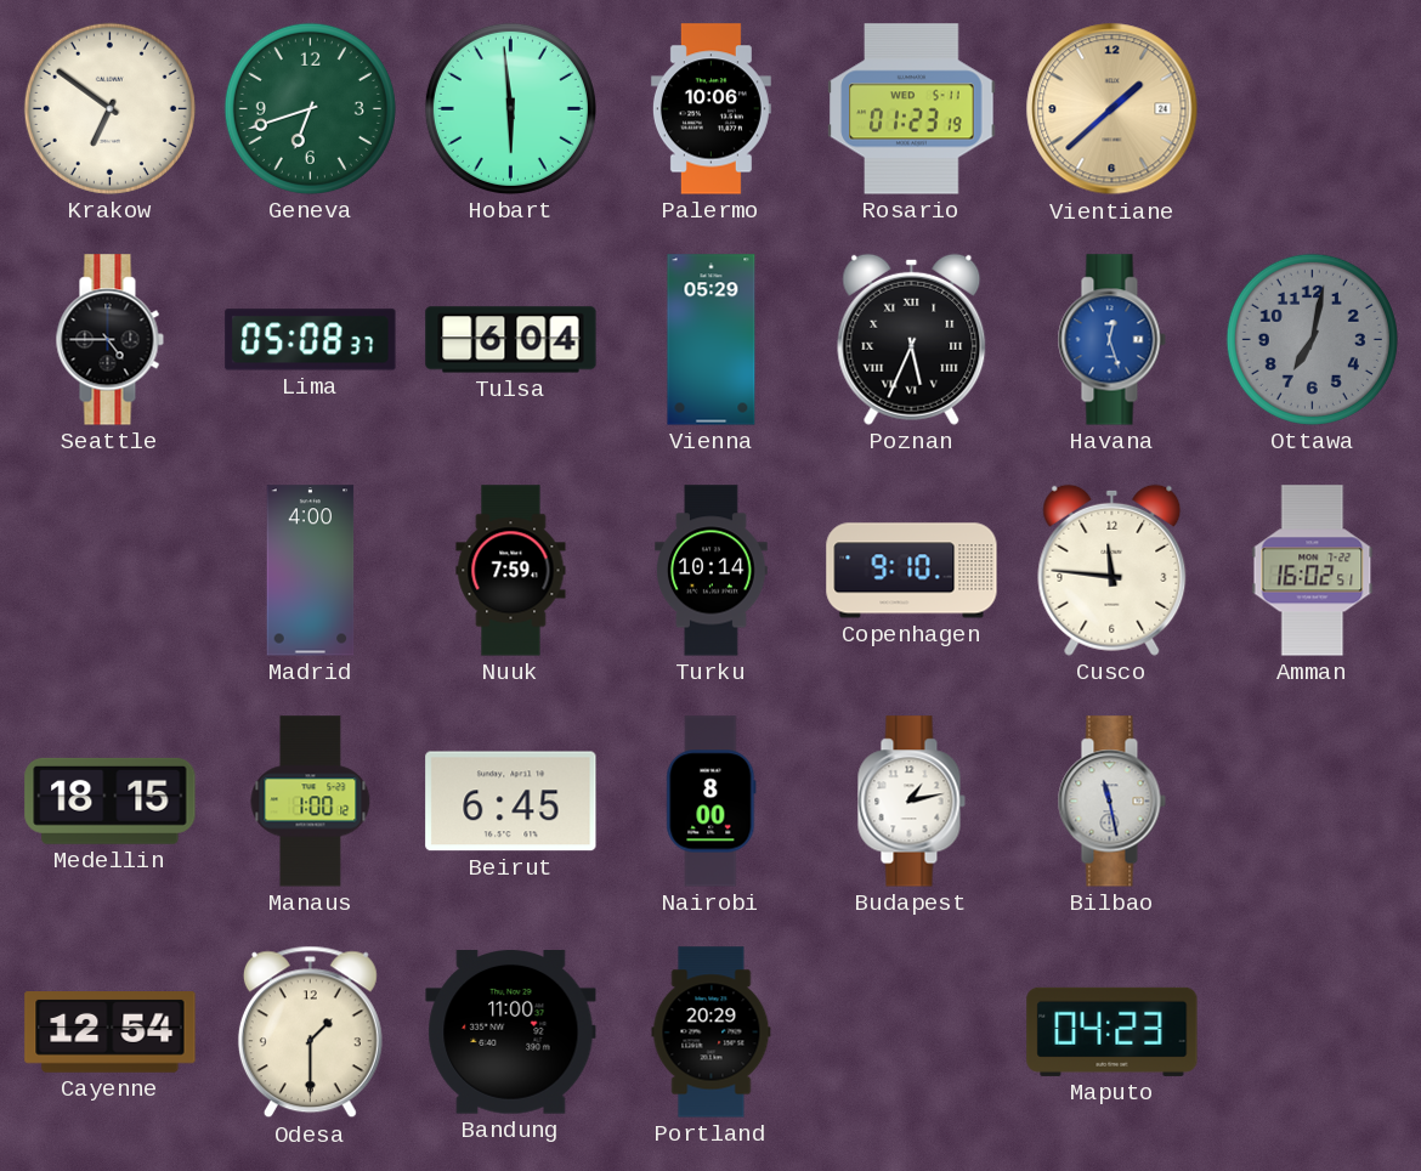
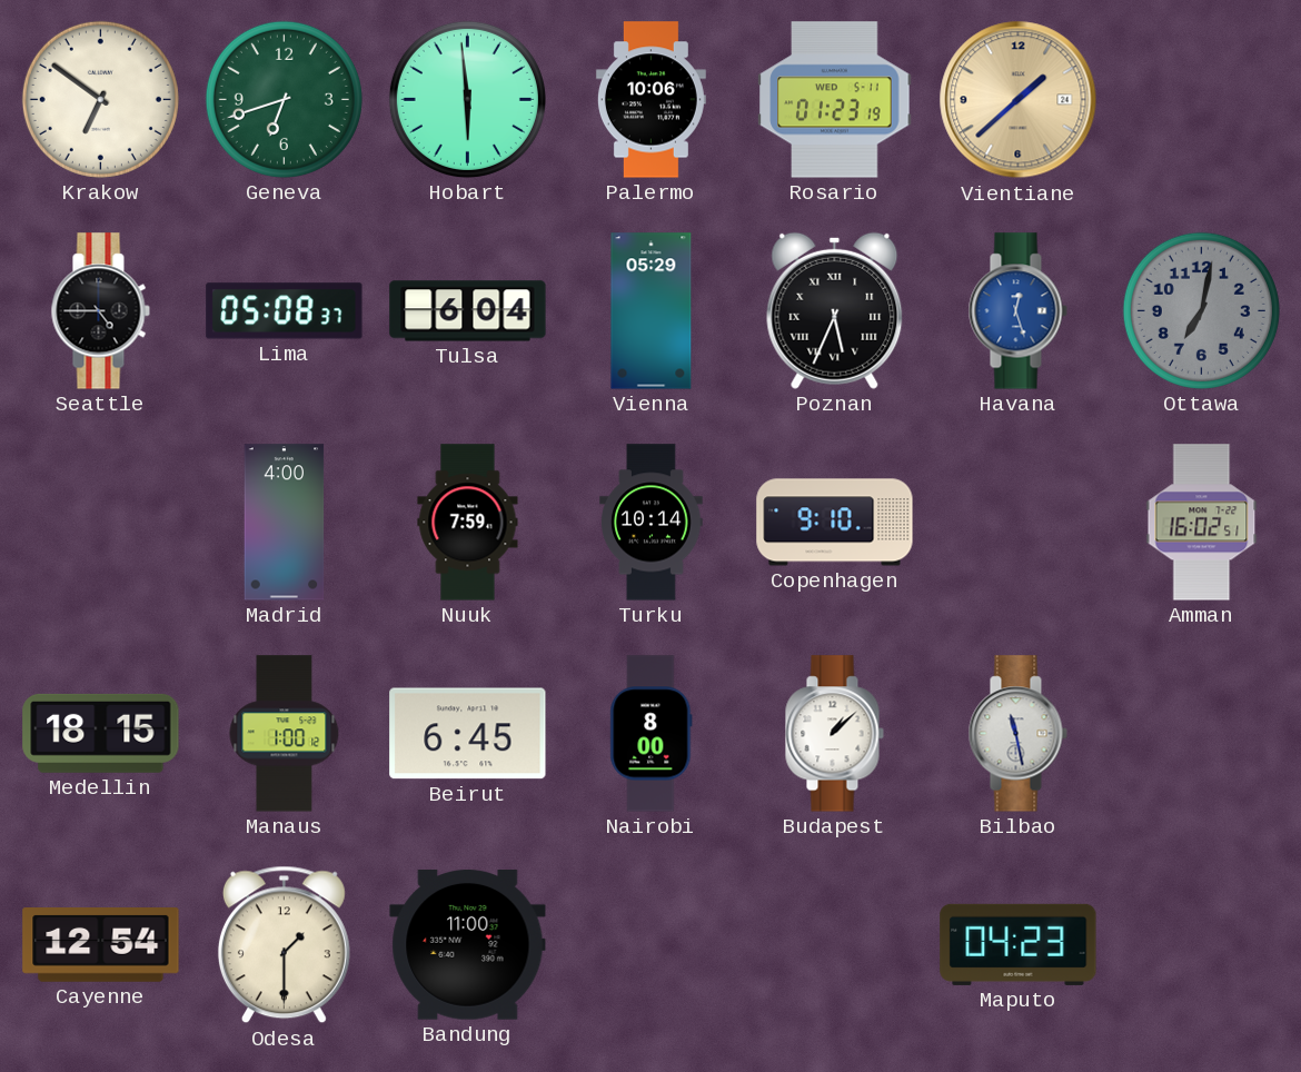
Cusco: 11:46 -> none
Budapest: 1:13 -> 1:08
Portland: 20:29 -> none
